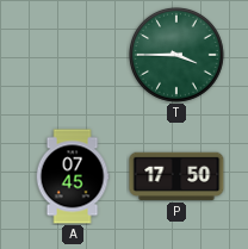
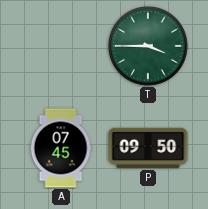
P: 17:50 -> 09:50
